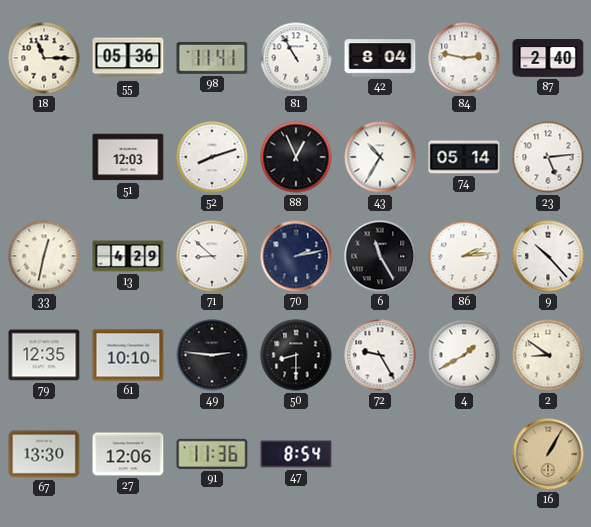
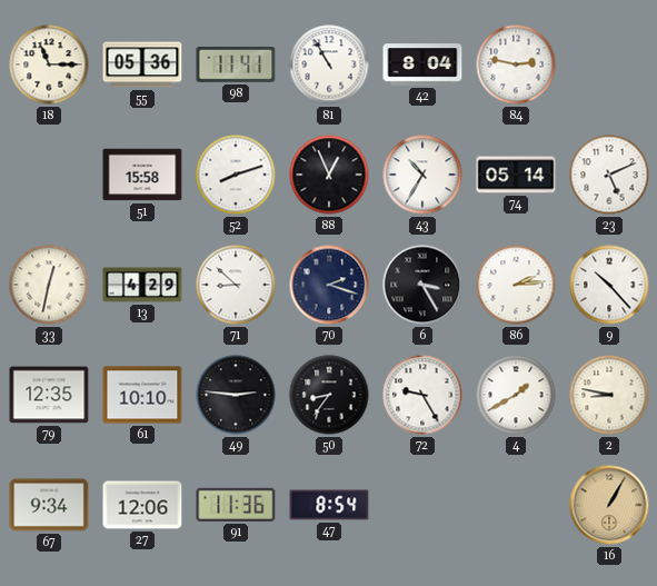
87: 2:40 -> none
51: 12:03 -> 15:58
23: 5:14 -> 5:11
70: 2:13 -> 2:18
6: 11:25 -> 3:25
50: 8:30 -> 8:36
2: 8:51 -> 8:47
67: 13:30 -> 9:34
